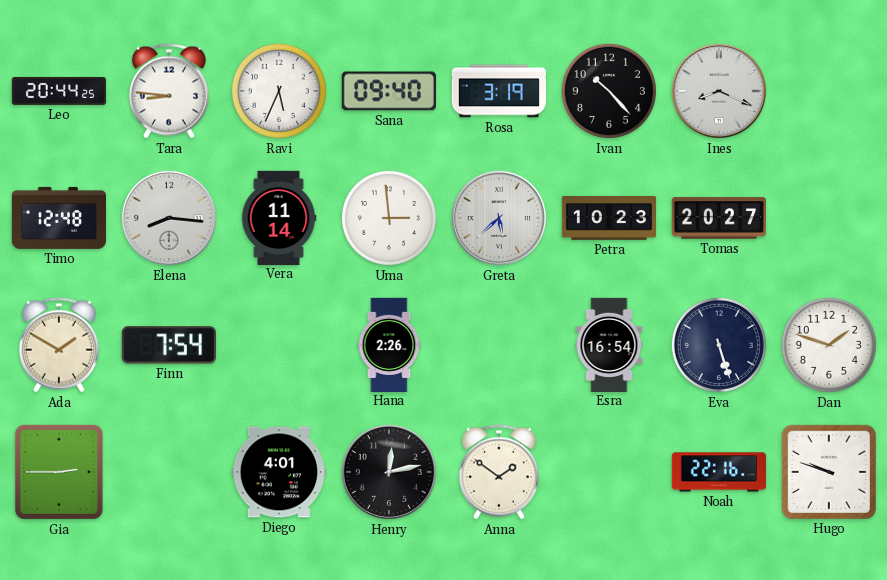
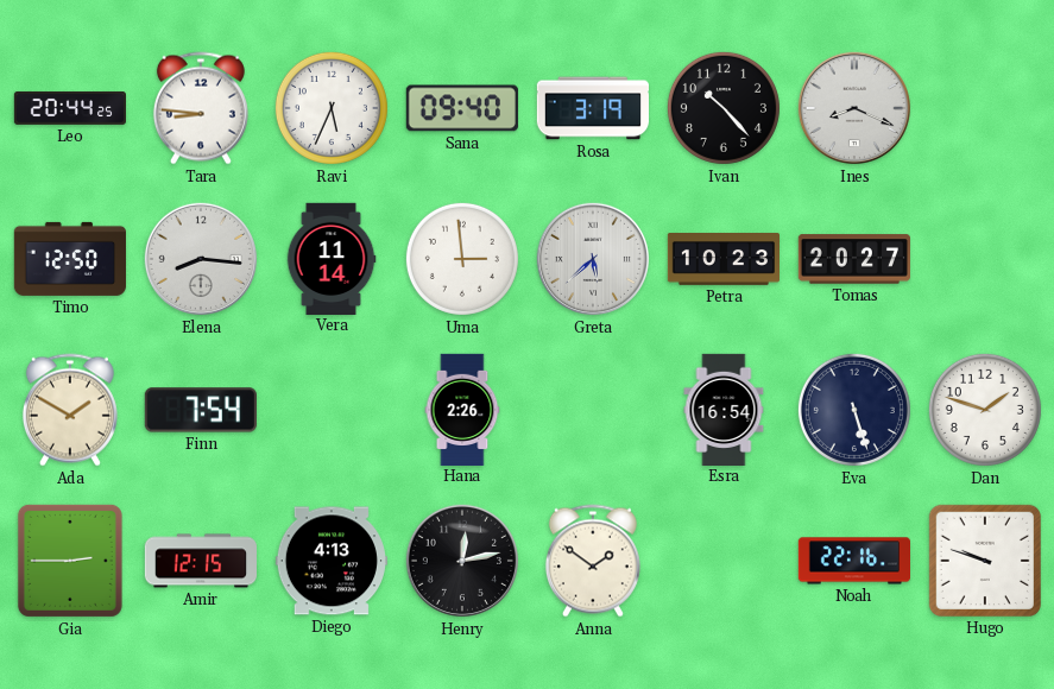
Timo: 12:48 -> 12:50
Amir: none -> 12:15
Diego: 4:01 -> 4:13
